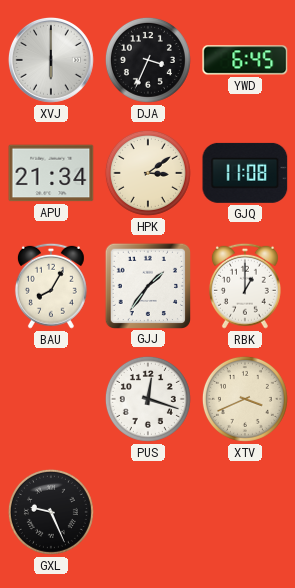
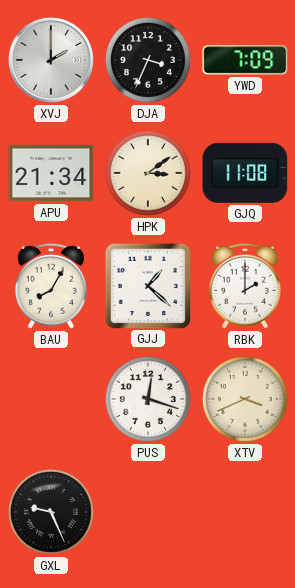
XVJ: 6:00 -> 2:00
YWD: 6:45 -> 7:09
GJJ: 1:36 -> 1:22
RBK: 1:00 -> 2:00
